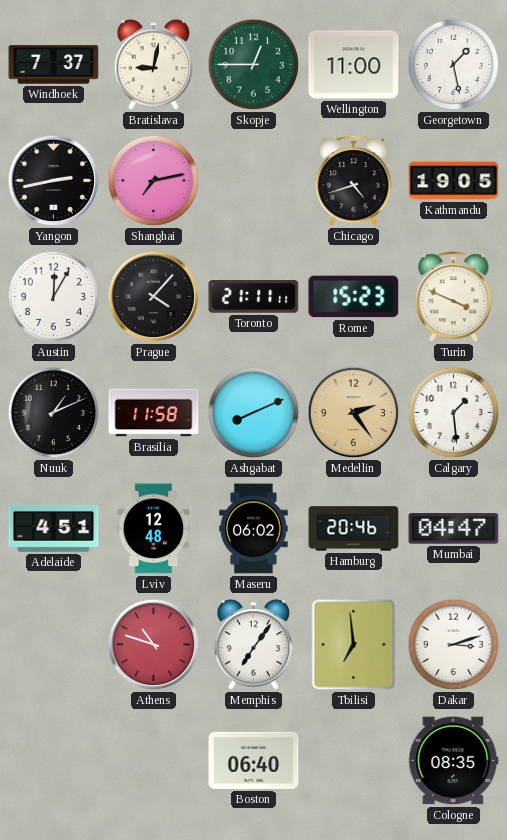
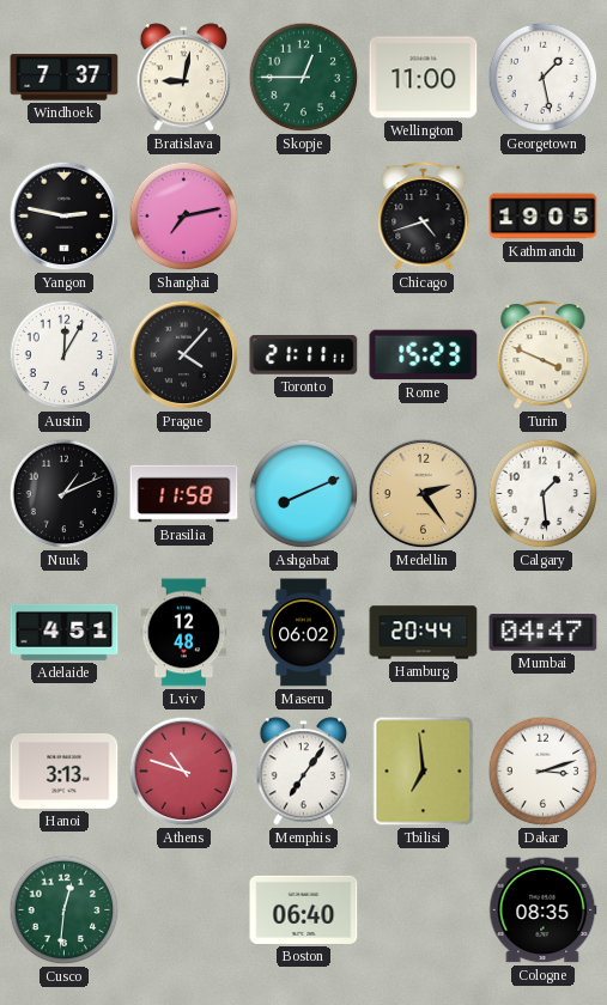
Yangon: 2:43 -> 2:47
Hamburg: 20:46 -> 20:44
Hanoi: none -> 3:13
Cusco: none -> 12:31
